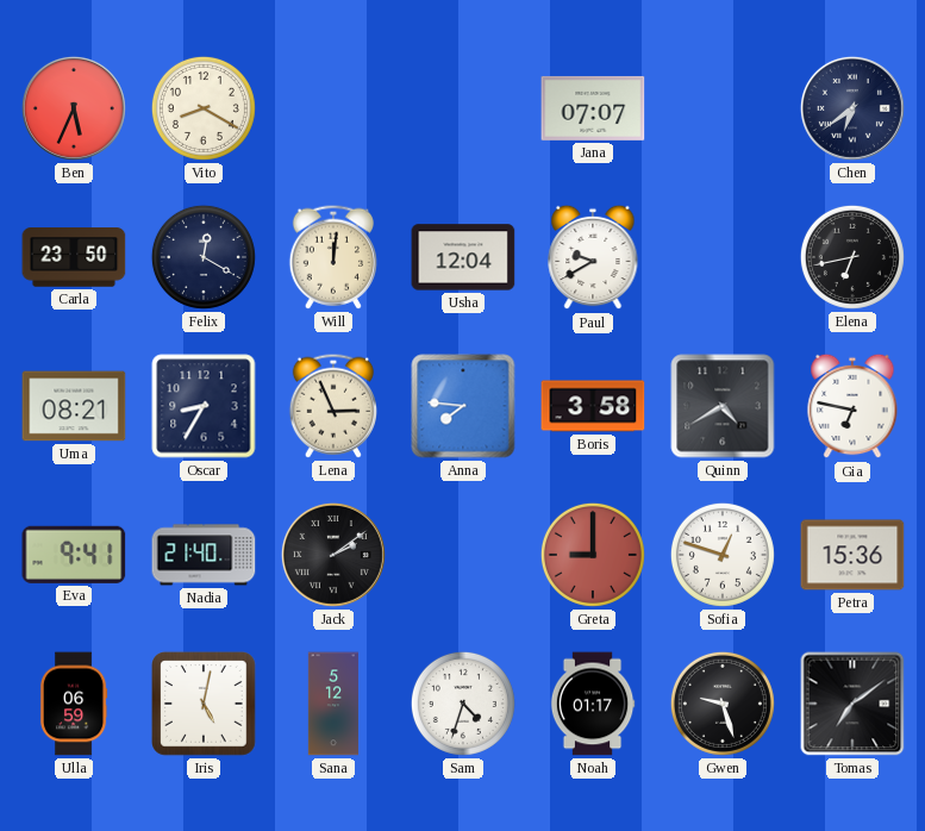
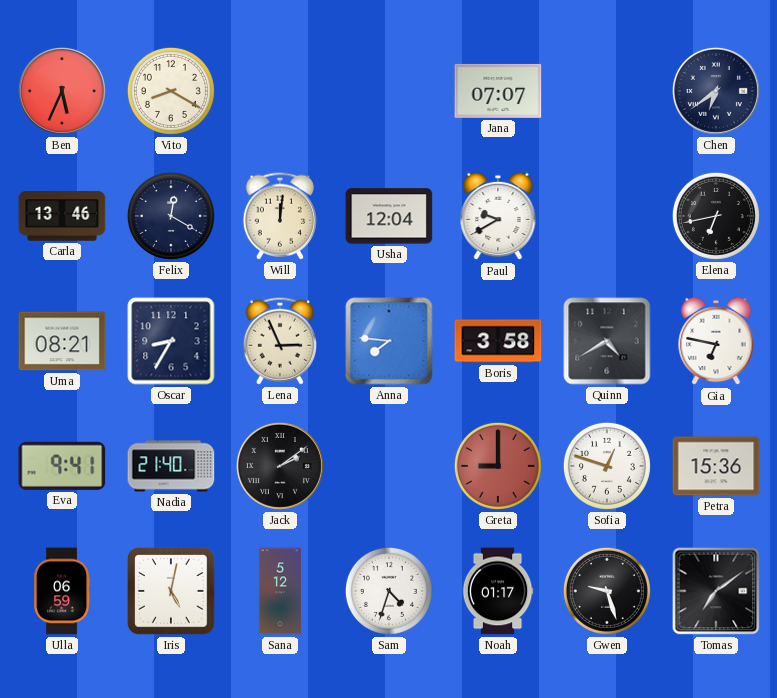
Carla: 23:50 -> 13:46
